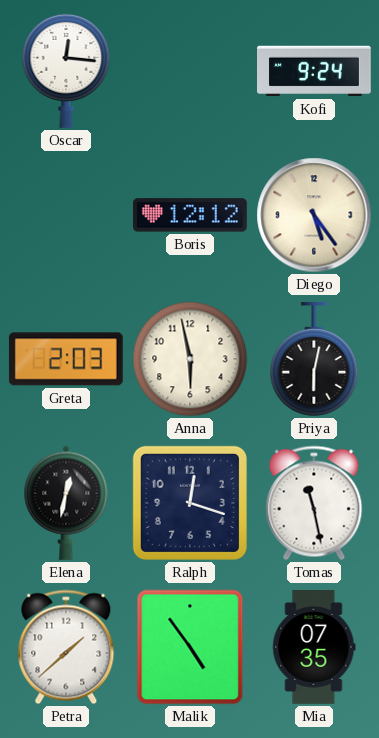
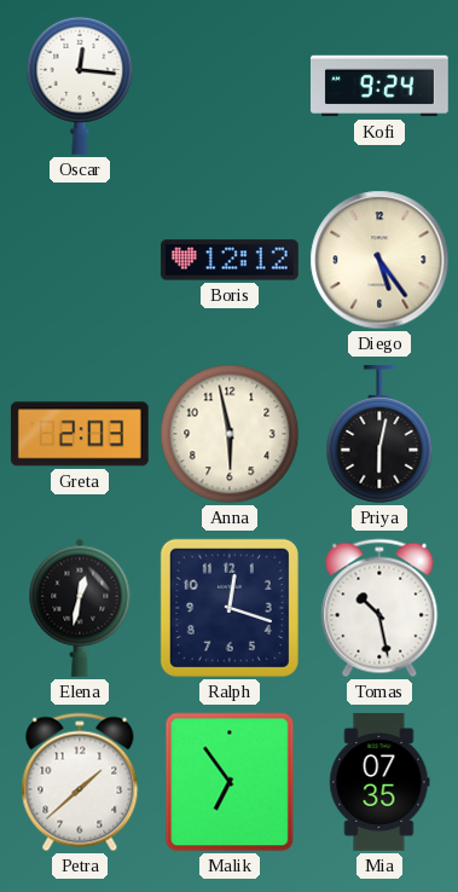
Tomas: 11:28 -> 10:28
Malik: 4:54 -> 6:54
